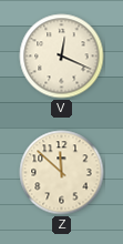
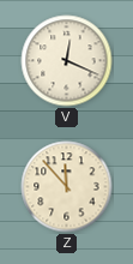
Z: 11:52 -> 11:53
